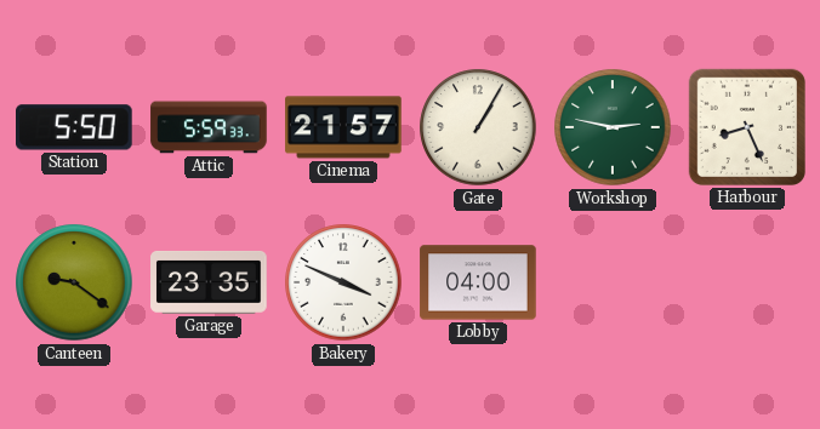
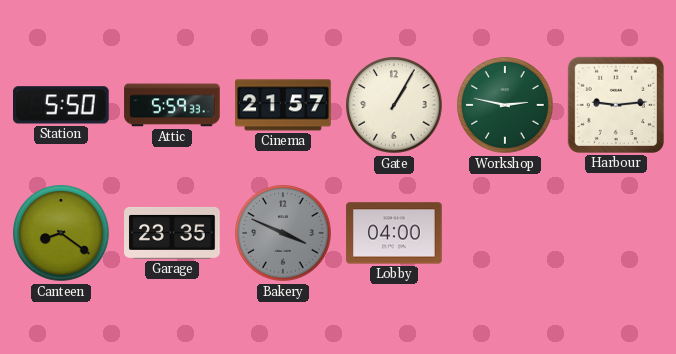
Harbour: 8:26 -> 9:14
Canteen: 9:21 -> 8:21
Bakery dial: white -> grey
